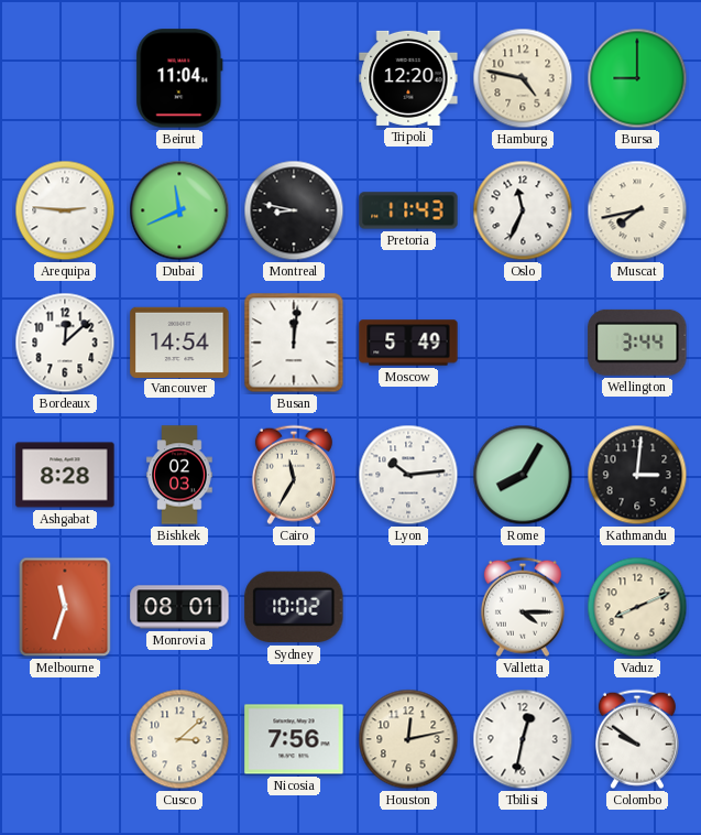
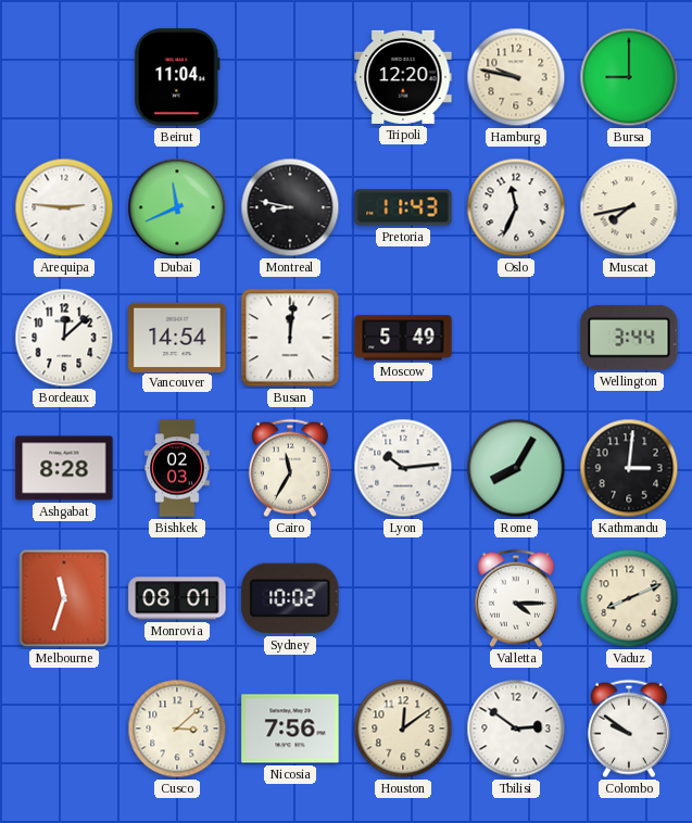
Hamburg: 4:47 -> 9:47
Houston: 12:13 -> 12:09
Tbilisi: 12:32 -> 2:51
